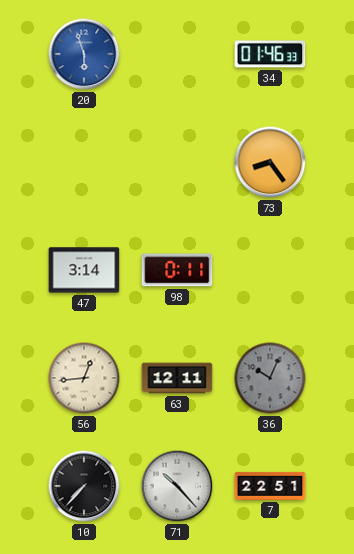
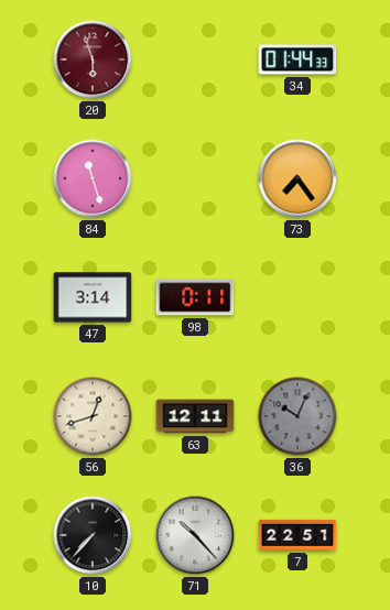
20 dial: blue -> burgundy
34: 01:46 -> 01:44
84: none -> 11:27
73: 8:24 -> 7:24
56: 12:44 -> 12:42
